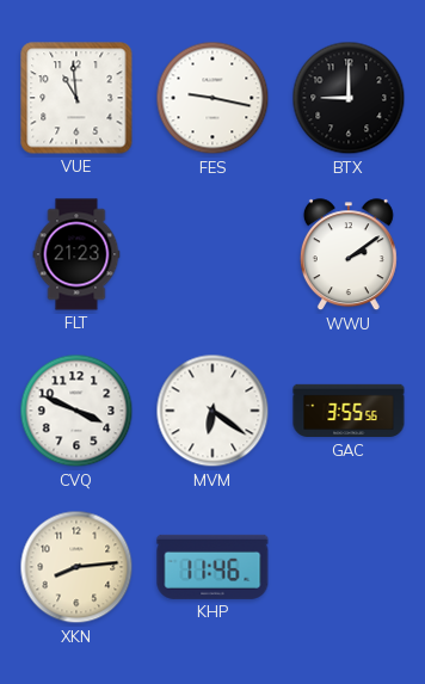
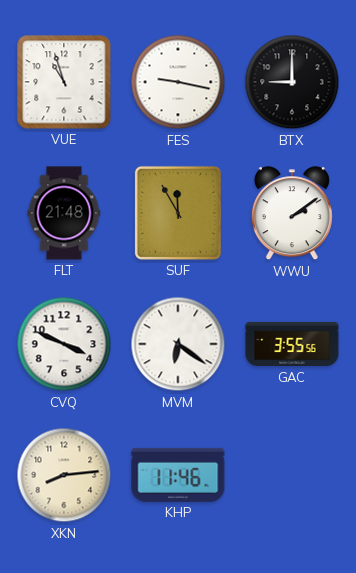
VUE: 10:59 -> 10:57
FLT: 21:23 -> 21:48
SUF: none -> 11:55
